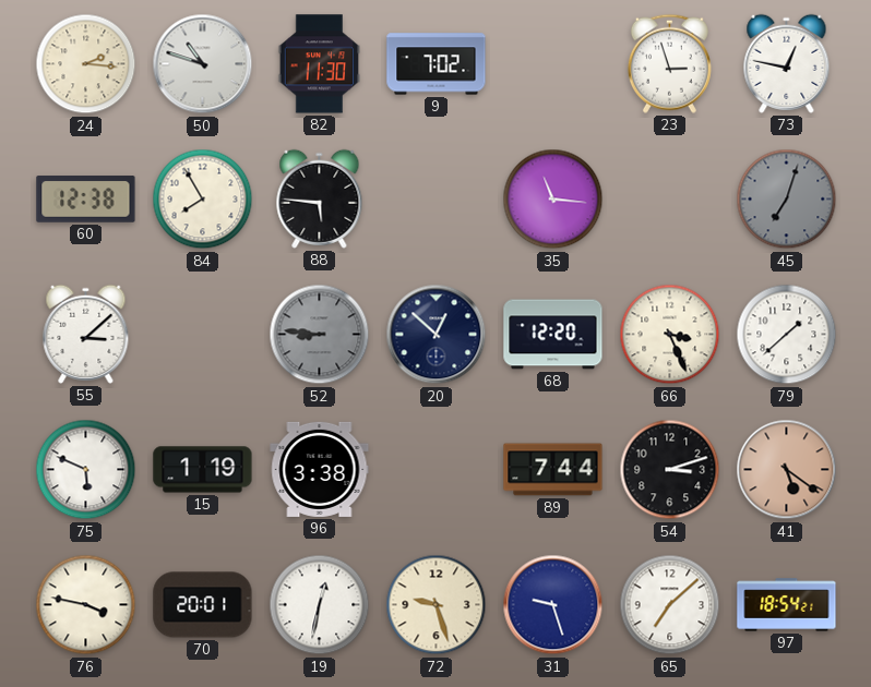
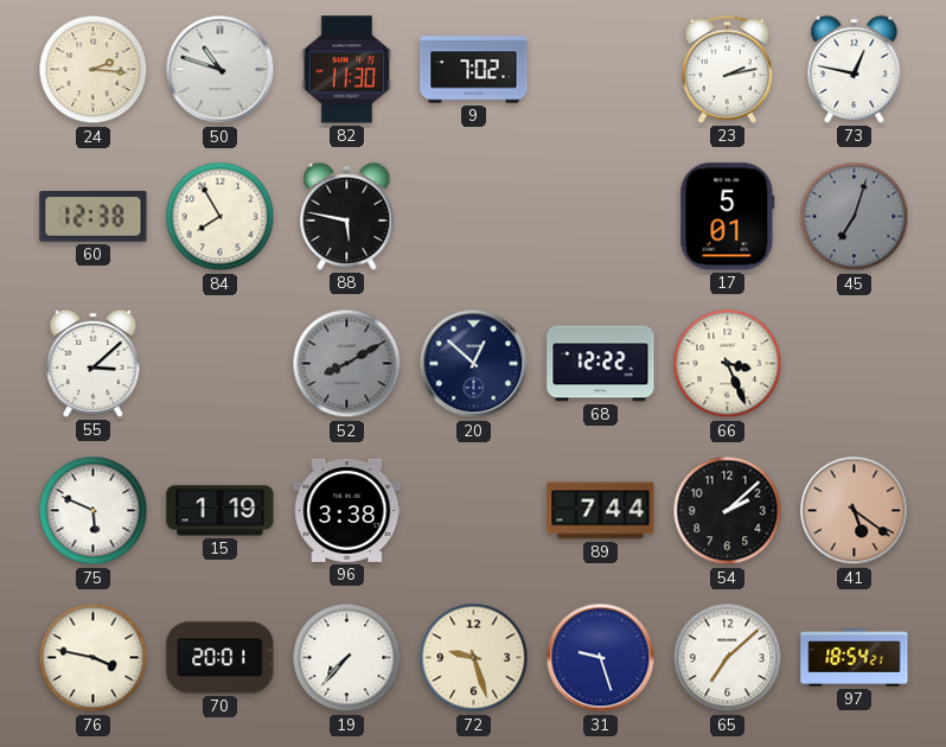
23: 2:57 -> 2:13
88: 5:46 -> 5:47
35: 11:16 -> none
17: none -> 5:01
52: 8:46 -> 8:10
68: 12:20 -> 12:22
79: 1:38 -> none
54: 3:12 -> 2:08
19: 12:32 -> 7:37
